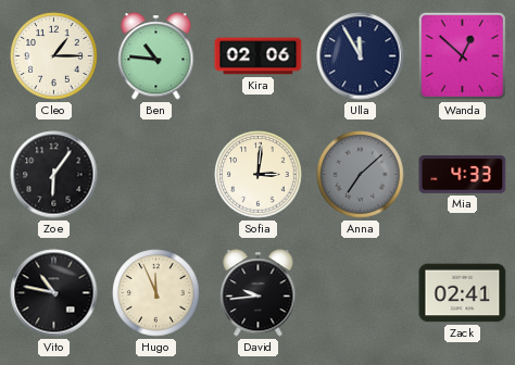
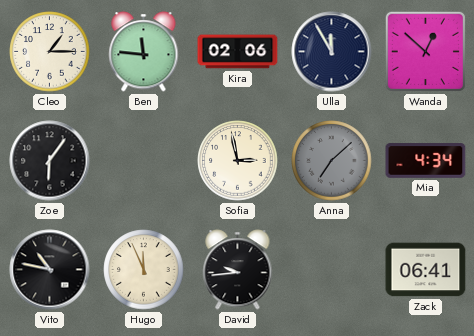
Ben: 10:46 -> 11:46
Sofia: 3:01 -> 2:58
Mia: 4:33 -> 4:34
Zack: 02:41 -> 06:41
